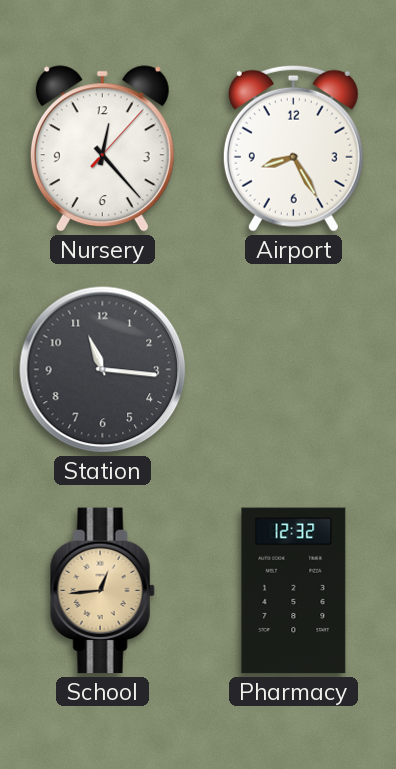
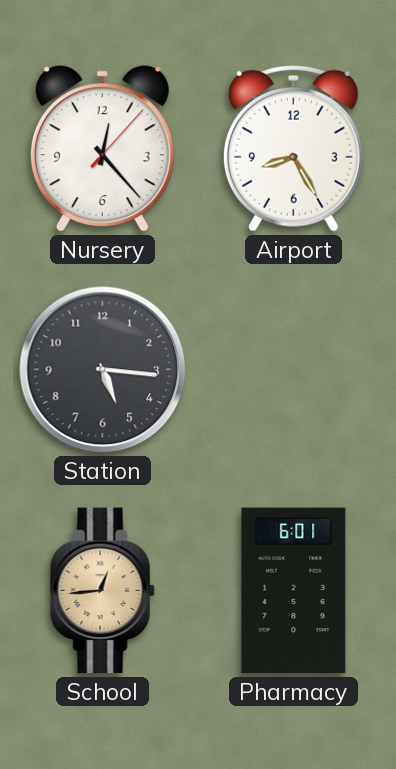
Station: 11:16 -> 5:16
Pharmacy: 12:32 -> 6:01
